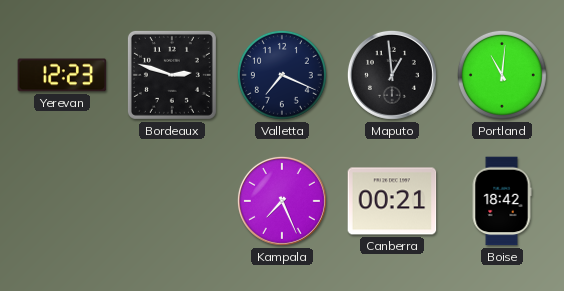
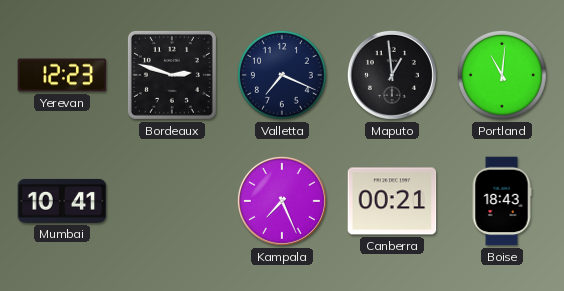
Mumbai: none -> 10:41
Boise: 18:42 -> 18:43
